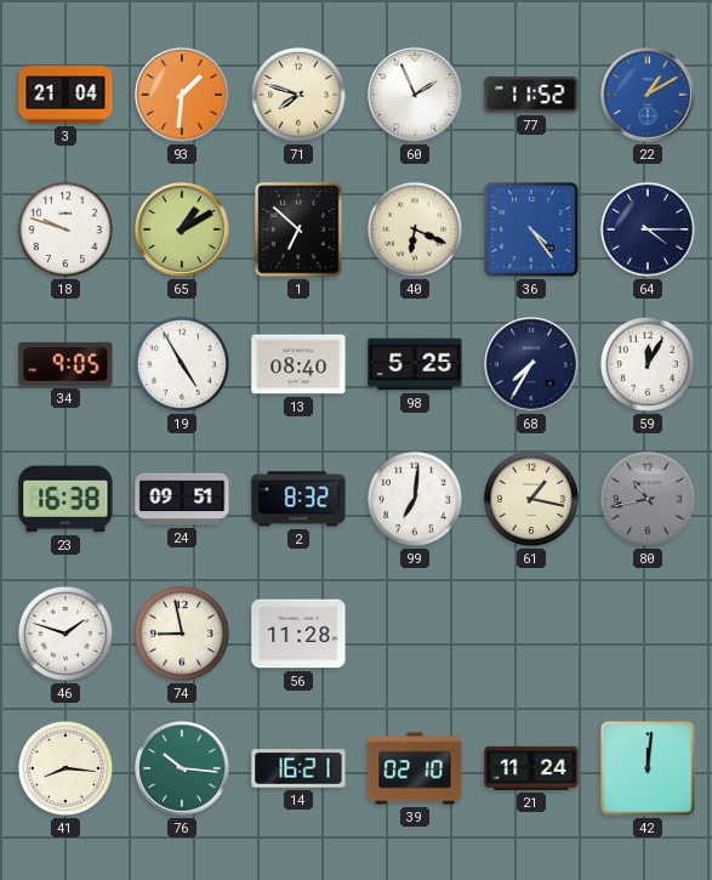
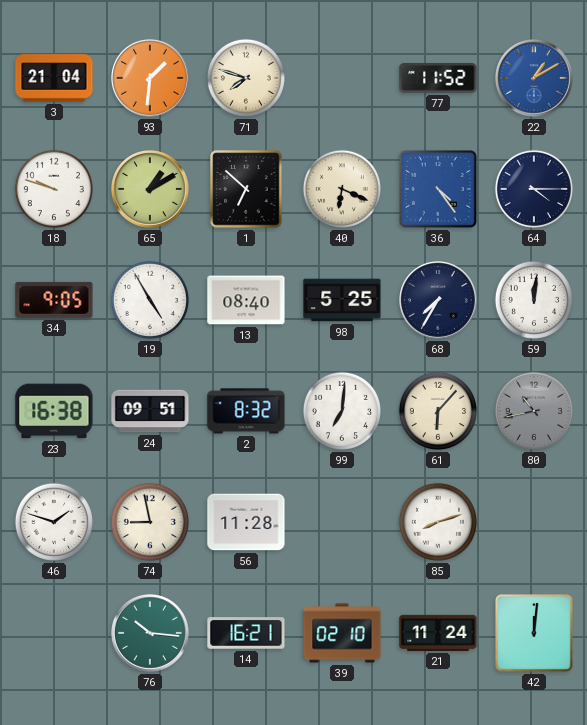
60: 1:56 -> none
59: 12:05 -> 12:01
61: 1:17 -> 6:07
85: none -> 8:12
41: 8:16 -> none
